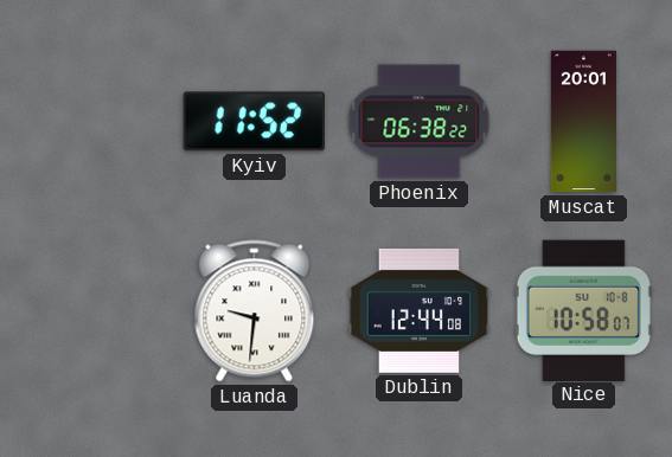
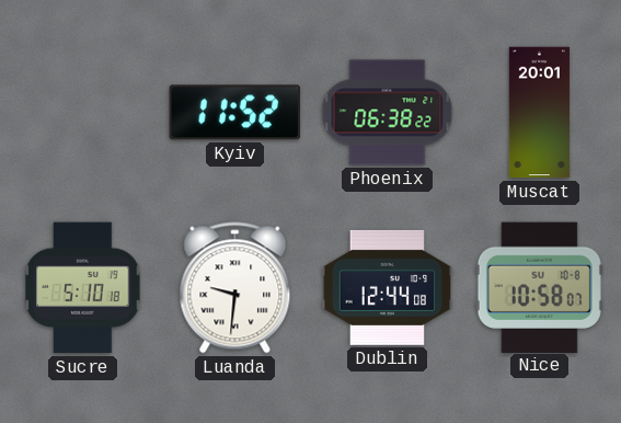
Sucre: none -> 5:10
